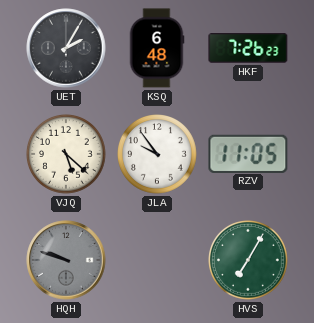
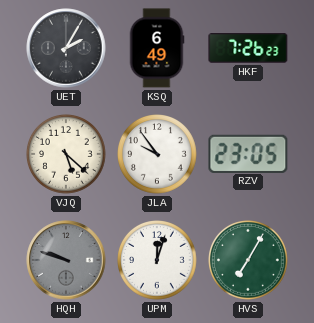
KSQ: 6:48 -> 6:49
RZV: 11:05 -> 23:05
UPM: none -> 12:03
